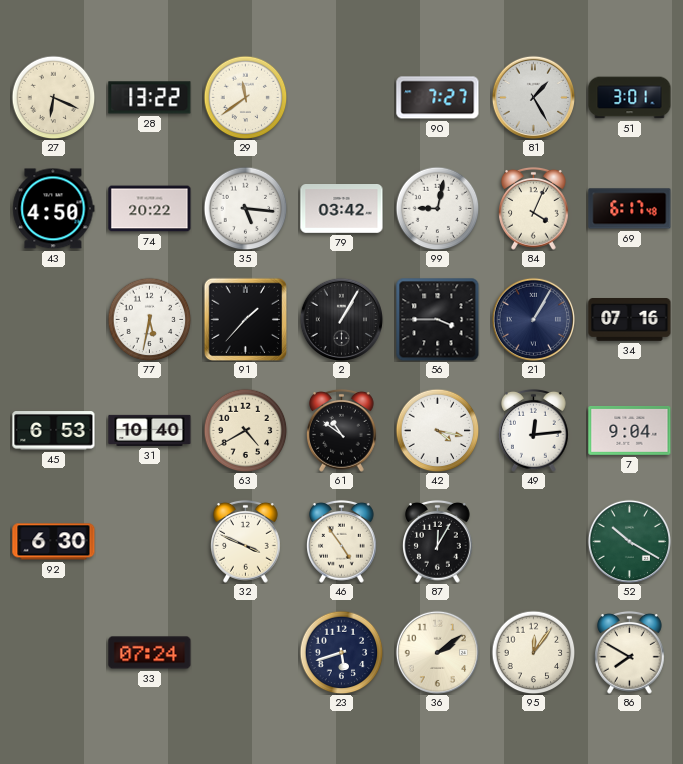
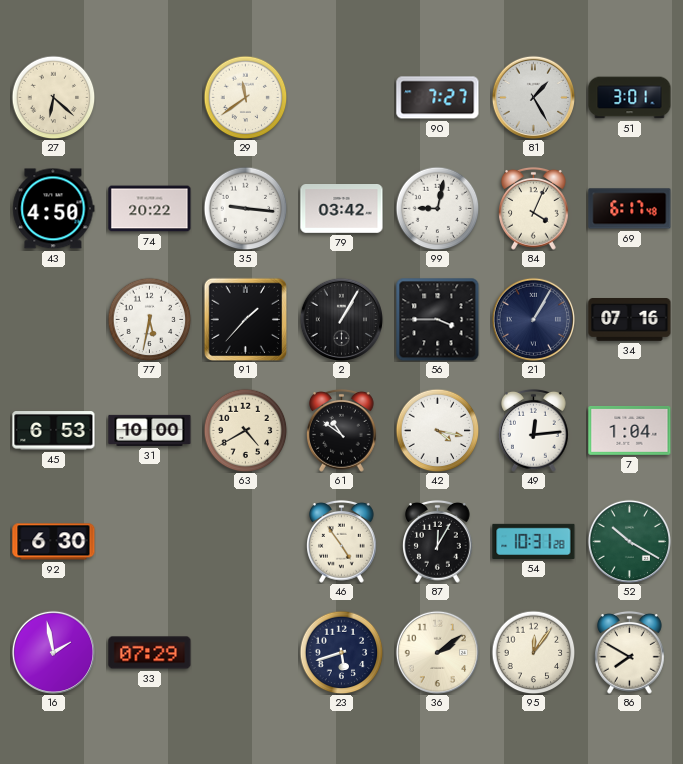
27: 6:19 -> 6:22
28: 13:22 -> none
35: 5:16 -> 9:16
31: 10:40 -> 10:00
7: 9:04 -> 1:04
32: 3:49 -> none
54: none -> 10:31
16: none -> 1:58
33: 07:24 -> 07:29
